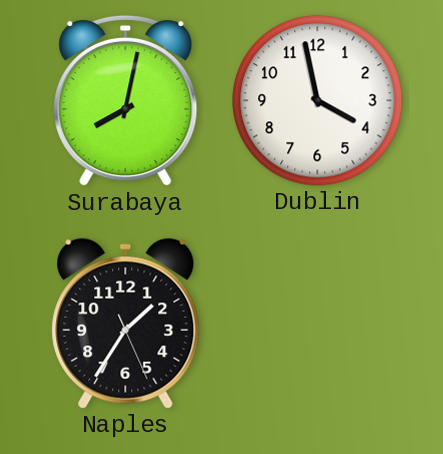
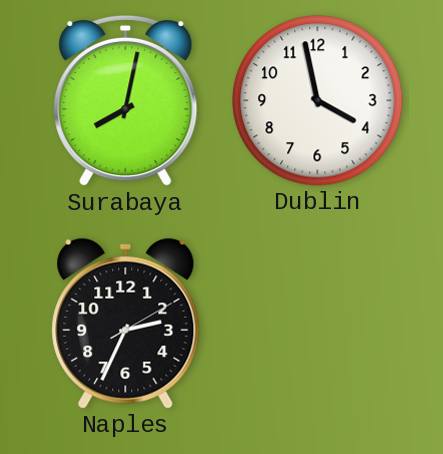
Naples: 1:35 -> 2:34
